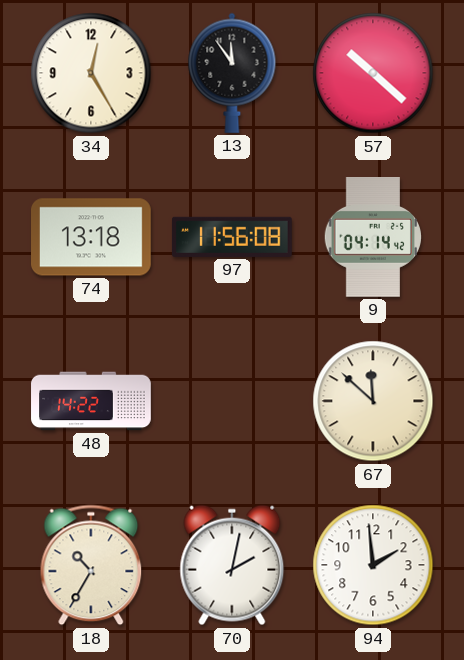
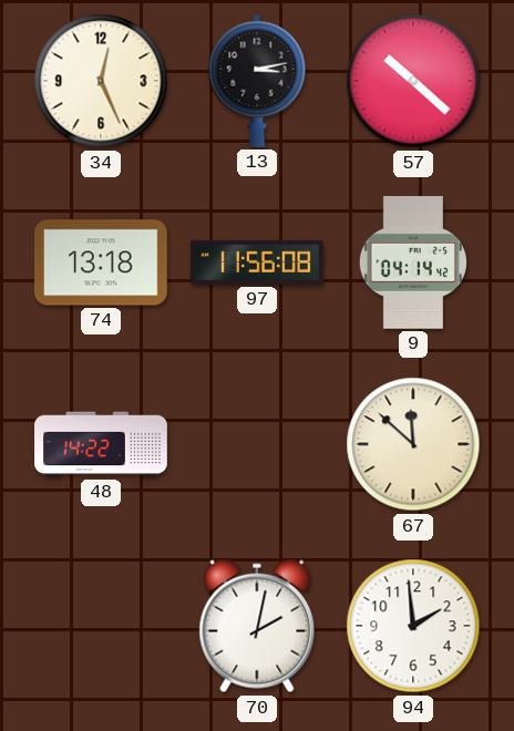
34: 12:25 -> 12:26
13: 11:54 -> 3:13
18: 10:35 -> none
